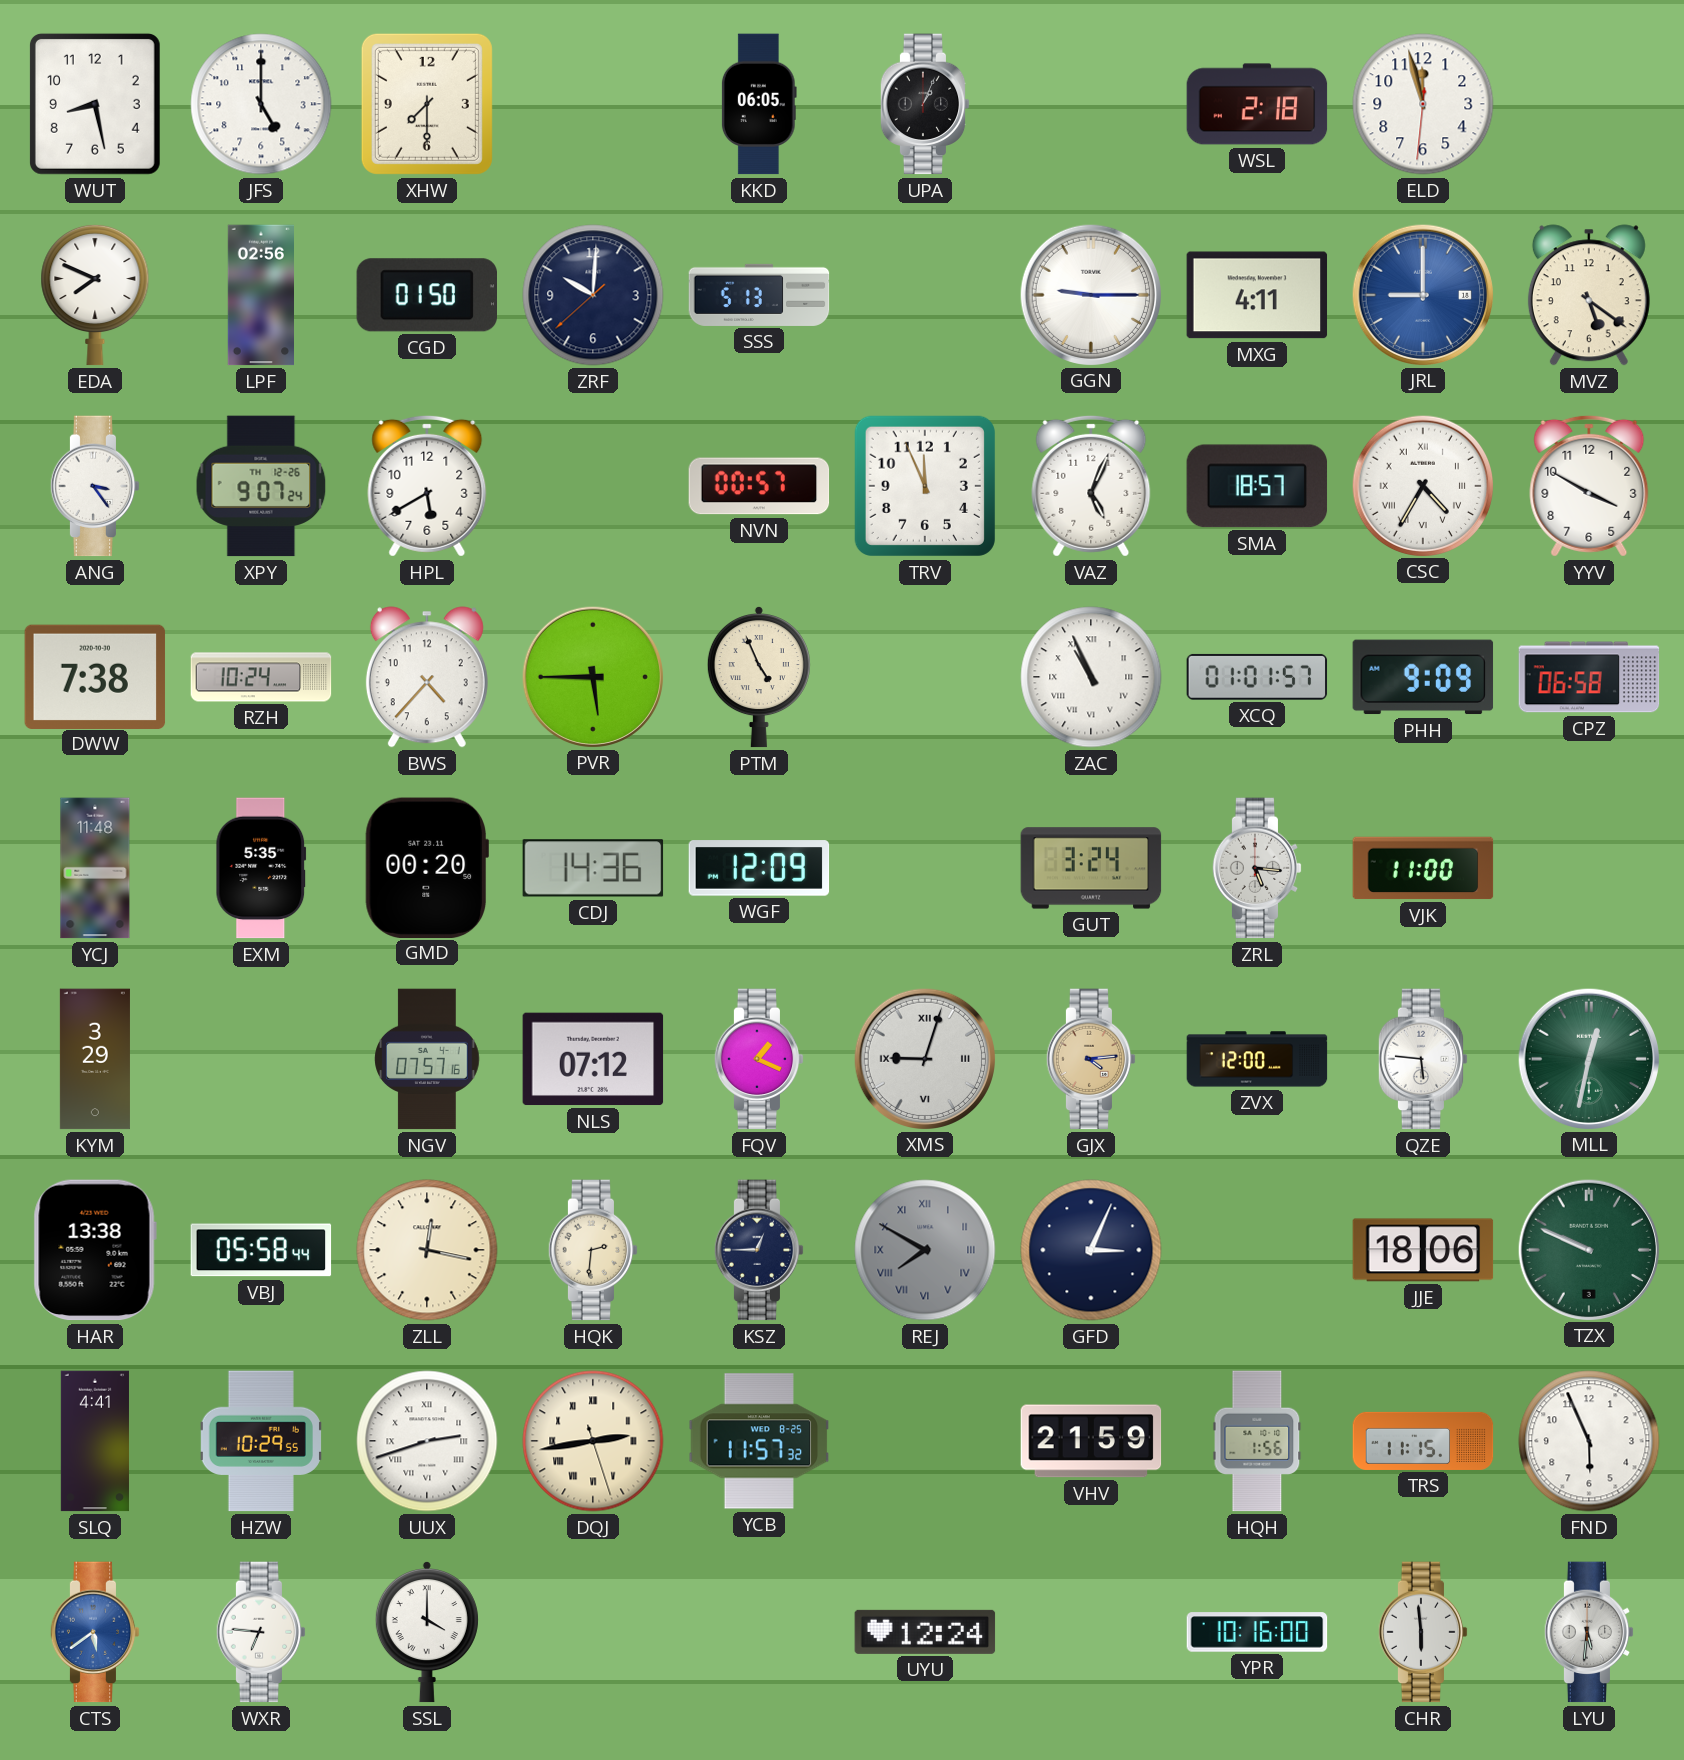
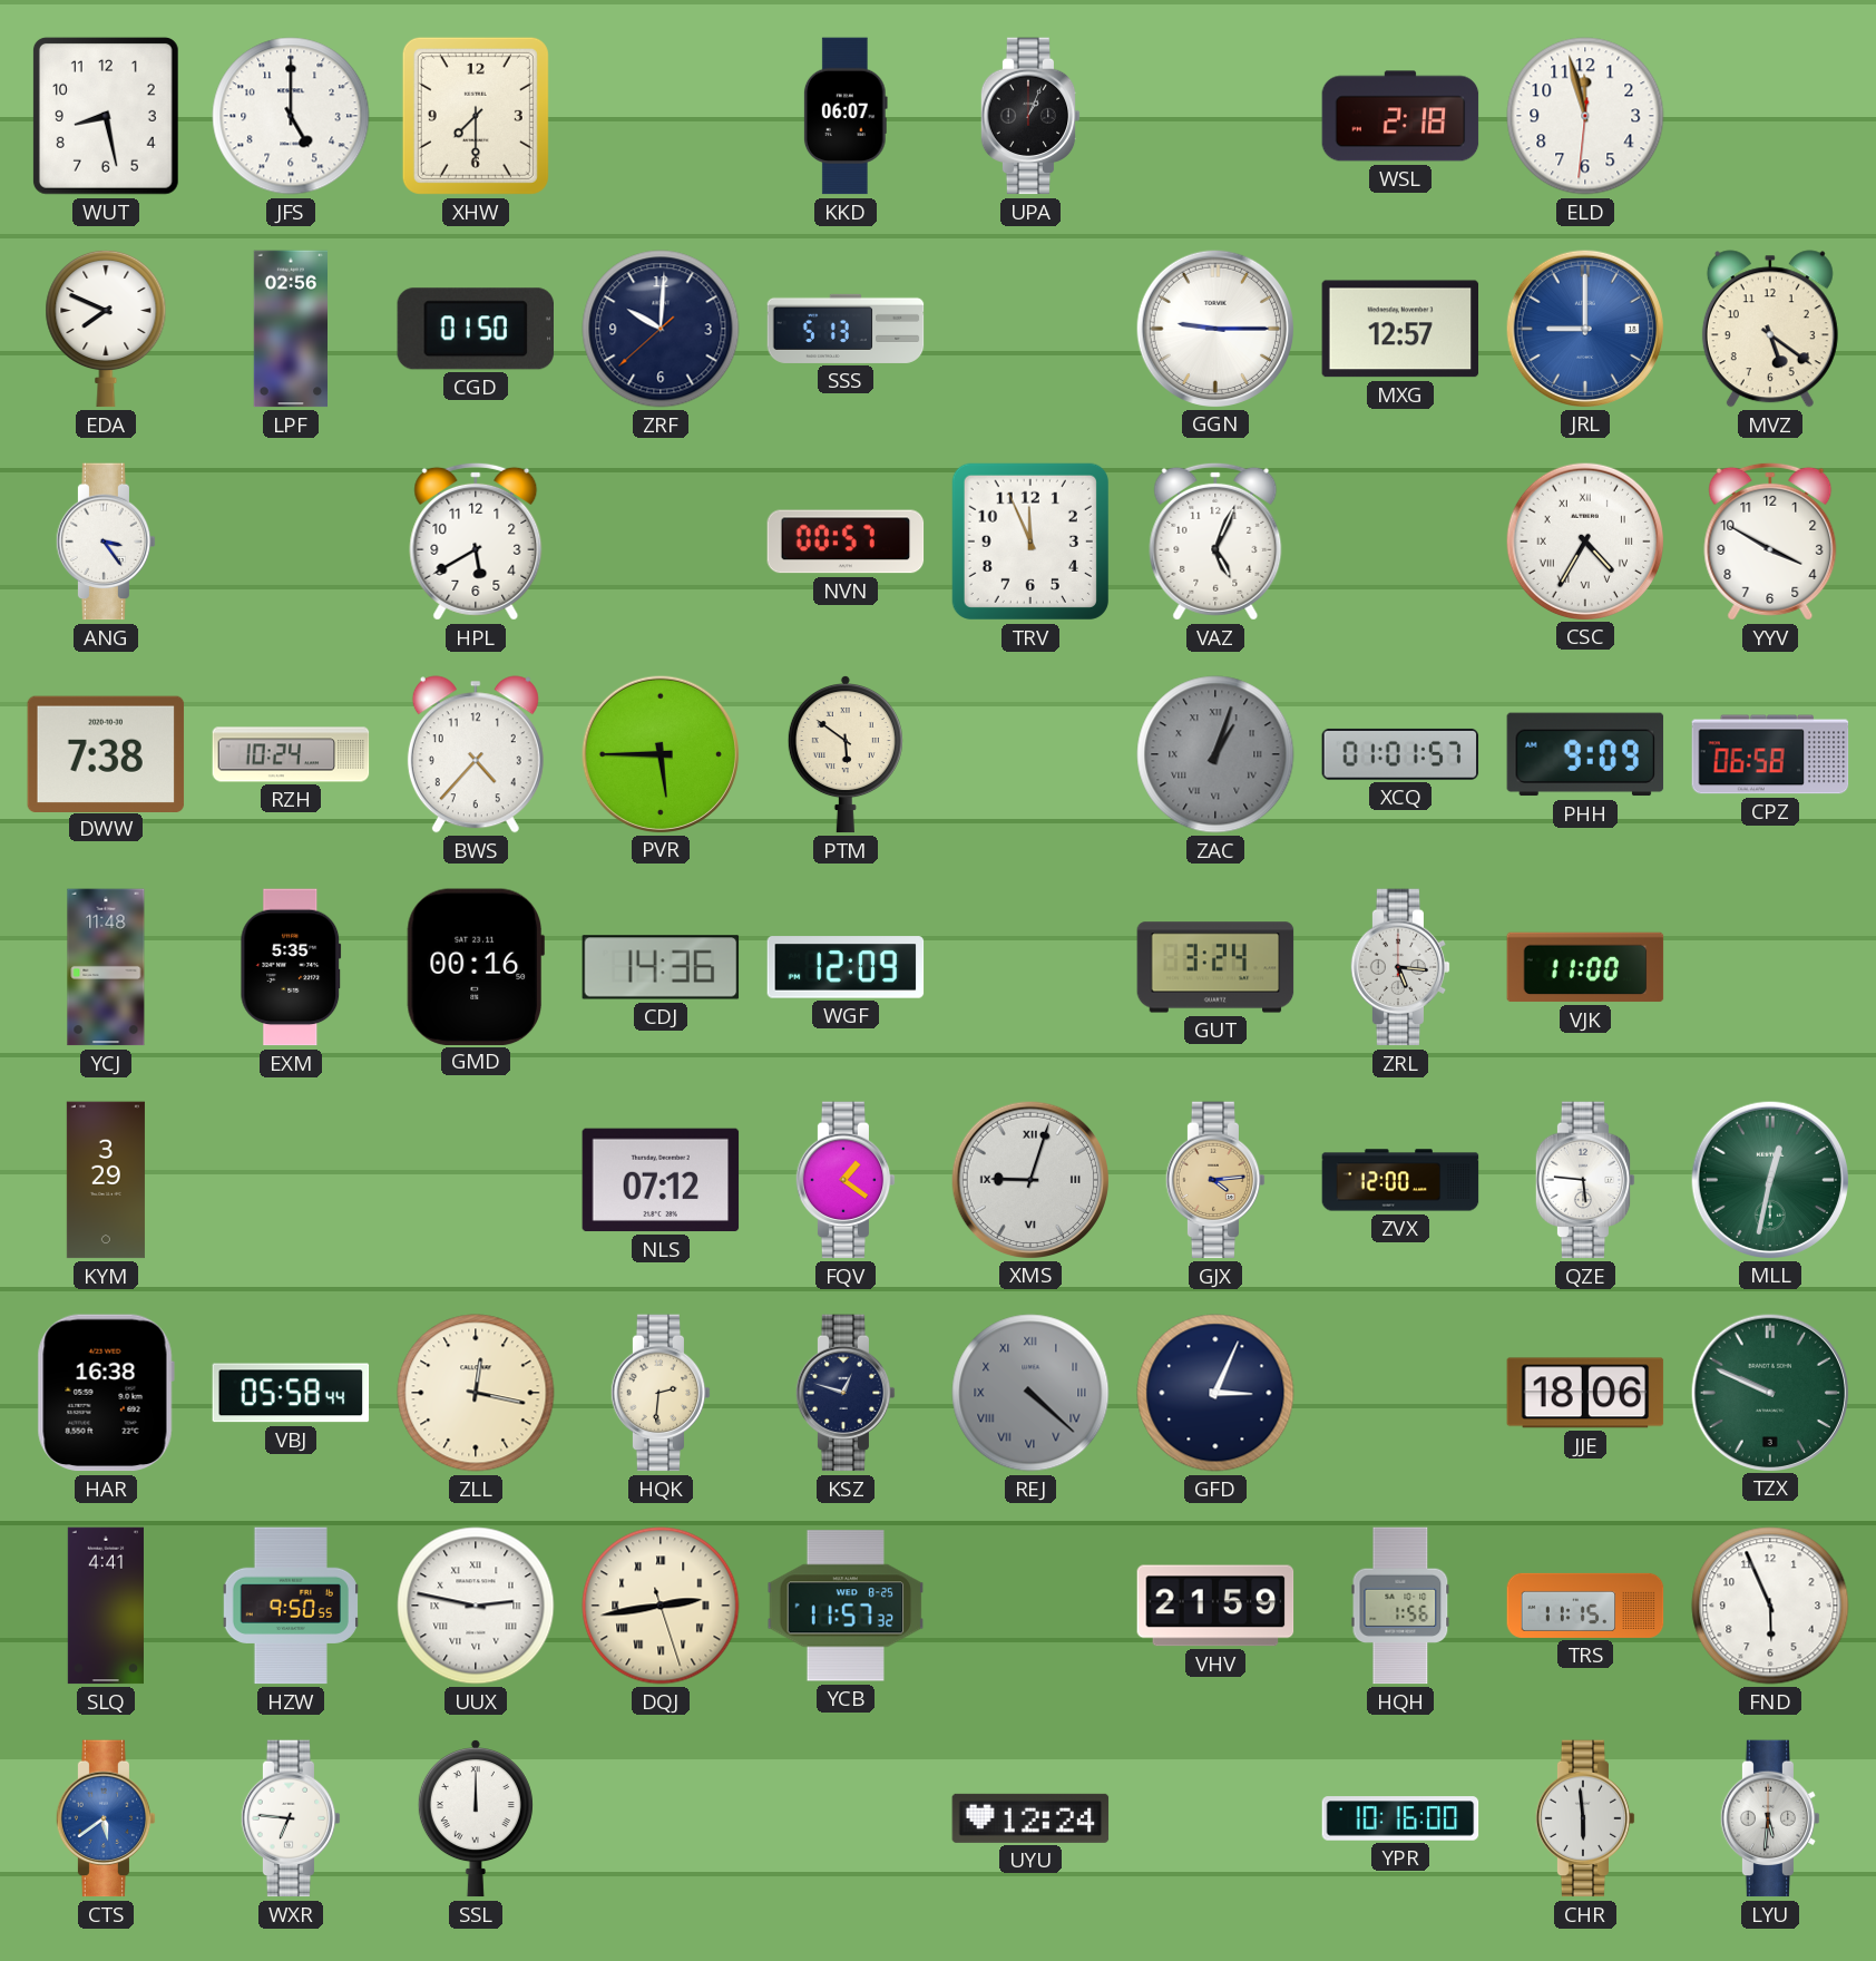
KKD: 06:05 -> 06:07
MXG: 4:11 -> 12:57
XPY: 9:07 -> none
SMA: 18:57 -> none
PTM: 4:56 -> 5:51
ZAC: 10:56 -> 1:03
ZAC dial: white -> grey
GMD: 00:20 -> 00:16
NGV: 07:57 -> none
FQV: 1:19 -> 1:21
HAR: 13:38 -> 16:38
KSZ: 12:45 -> 12:48
REJ: 7:50 -> 4:22
HZW: 10:29 -> 9:50
UUX: 2:42 -> 2:47
SSL: 4:00 -> 12:00
